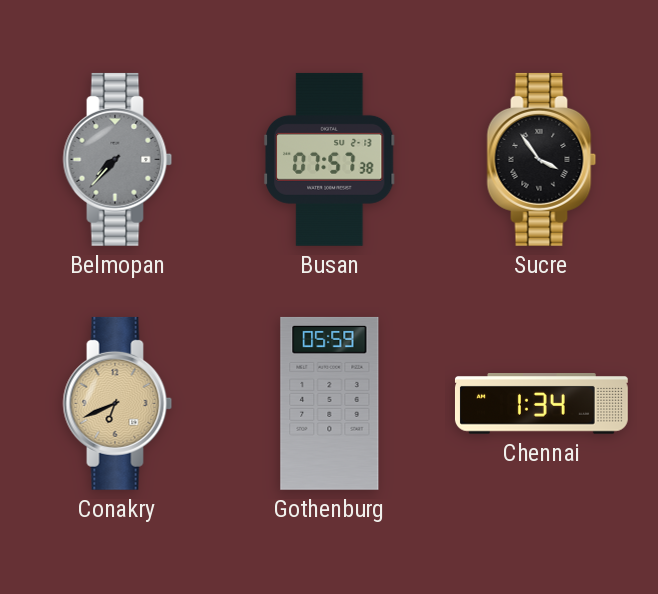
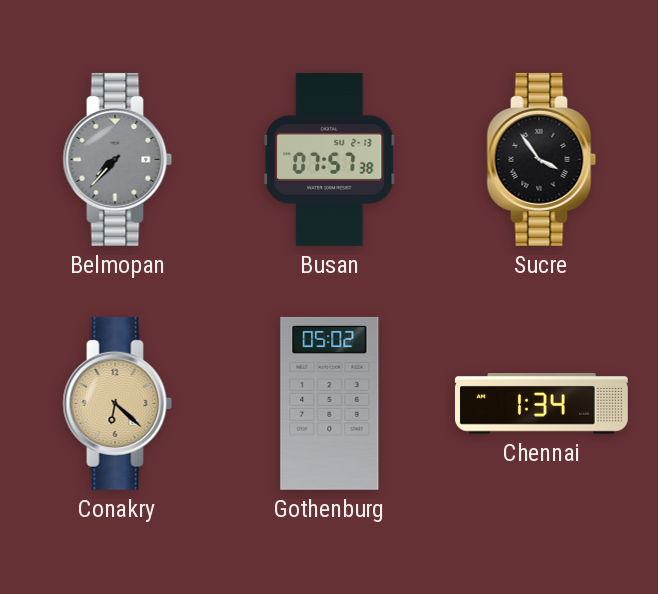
Conakry: 6:41 -> 6:22
Gothenburg: 05:59 -> 05:02
